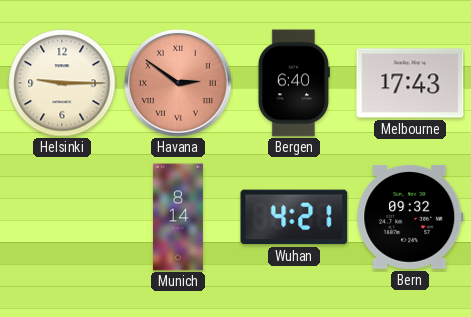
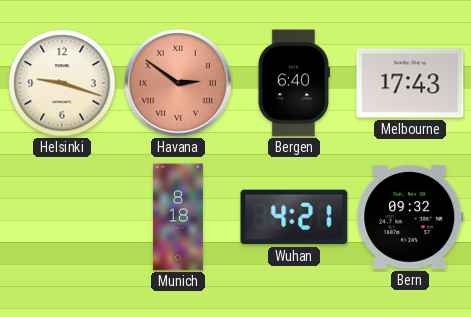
Helsinki: 9:15 -> 9:18
Munich: 8:14 -> 8:18
